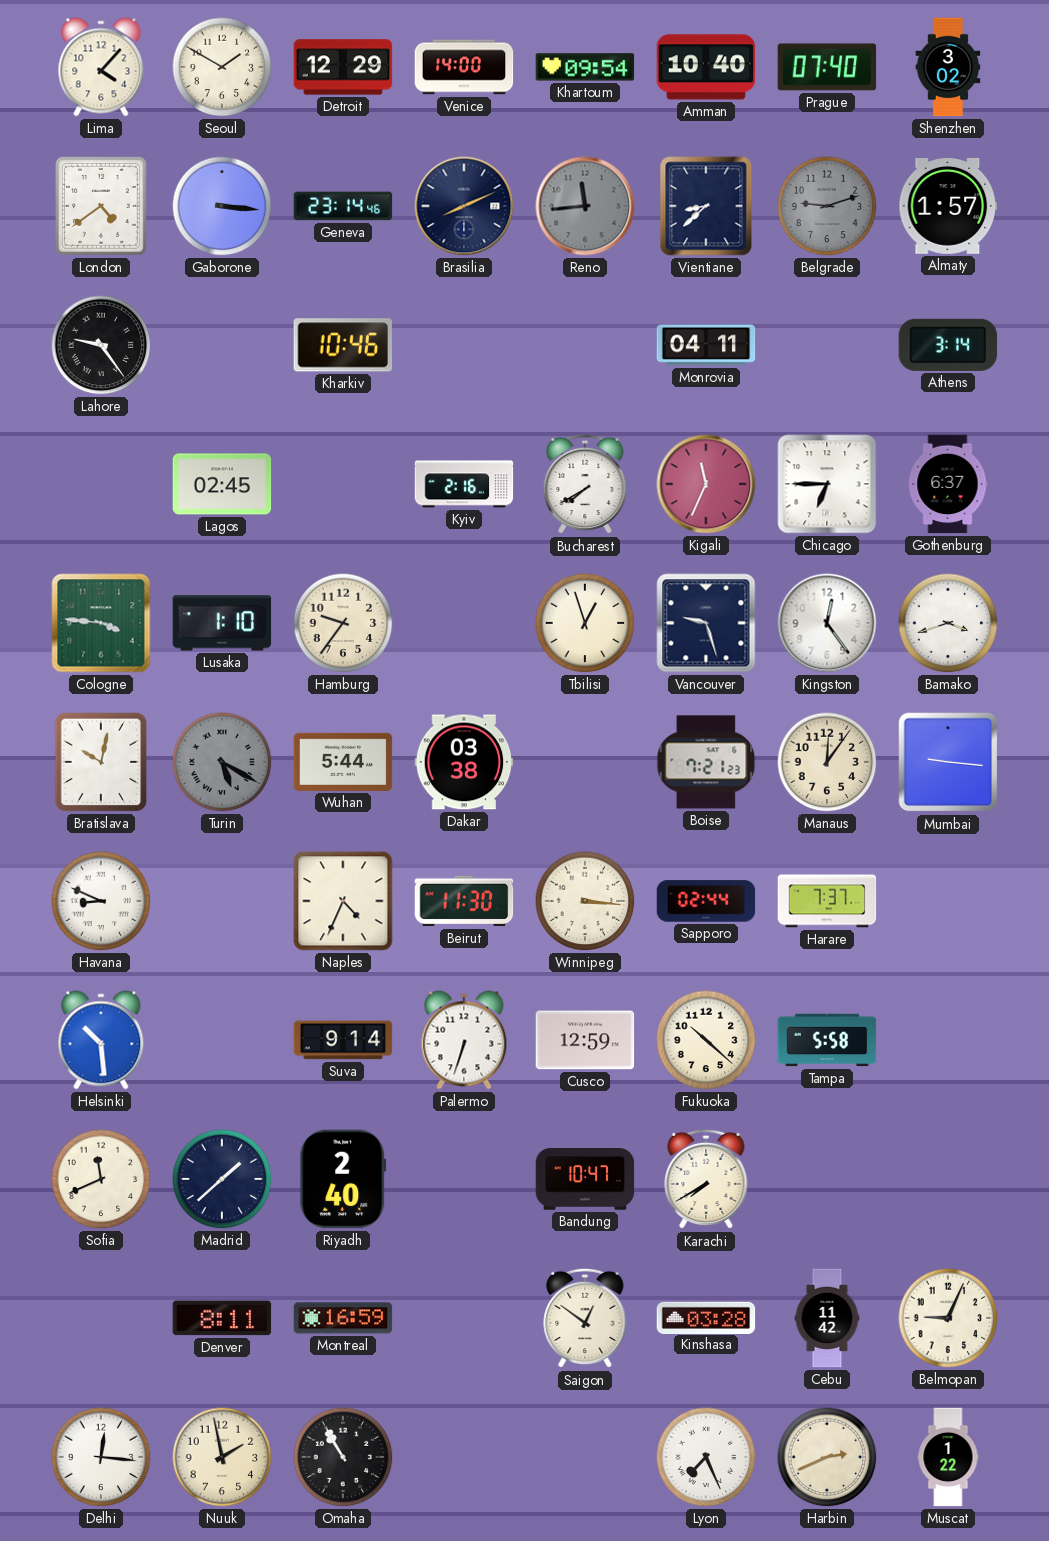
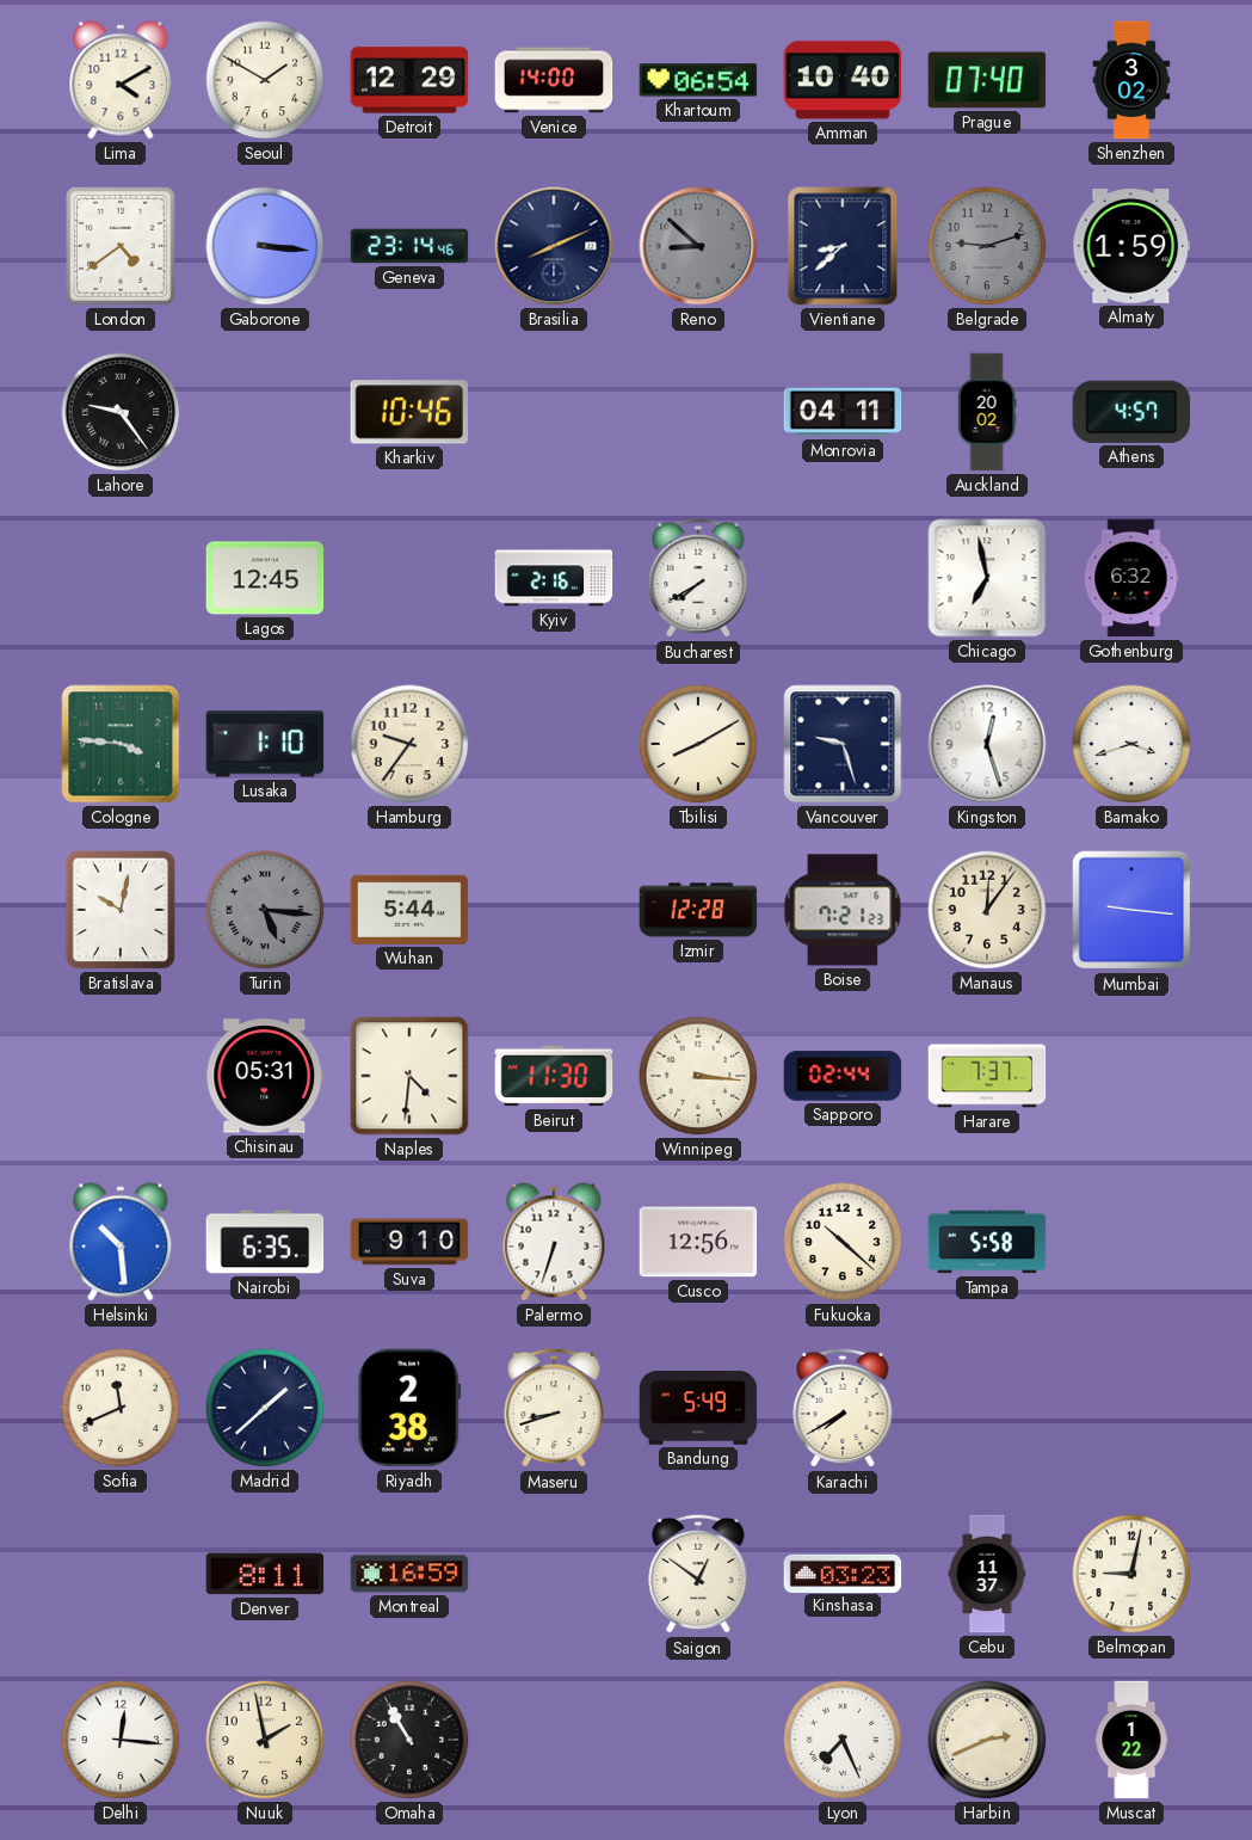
Lima: 4:07 -> 4:10
Khartoum: 09:54 -> 06:54
Reno: 11:44 -> 8:52
Almaty: 1:57 -> 1:59
Auckland: none -> 20:02
Athens: 3:14 -> 4:57
Lagos: 02:45 -> 12:45
Kigali: 11:34 -> none
Chicago: 6:45 -> 6:58
Gothenburg: 6:37 -> 6:32
Tbilisi: 12:57 -> 8:10
Kingston: 12:24 -> 12:27
Turin: 5:20 -> 5:16
Dakar: 03:38 -> none
Izmir: none -> 12:28
Havana: 8:49 -> none
Chisinau: none -> 05:31
Naples: 4:34 -> 4:31
Nairobi: none -> 6:35
Suva: 9:14 -> 9:10
Cusco: 12:59 -> 12:56
Riyadh: 2:40 -> 2:38
Maseru: none -> 8:42
Bandung: 10:47 -> 5:49
Kinshasa: 03:28 -> 03:23
Cebu: 11:42 -> 11:37
Belmopan: 9:04 -> 9:02
